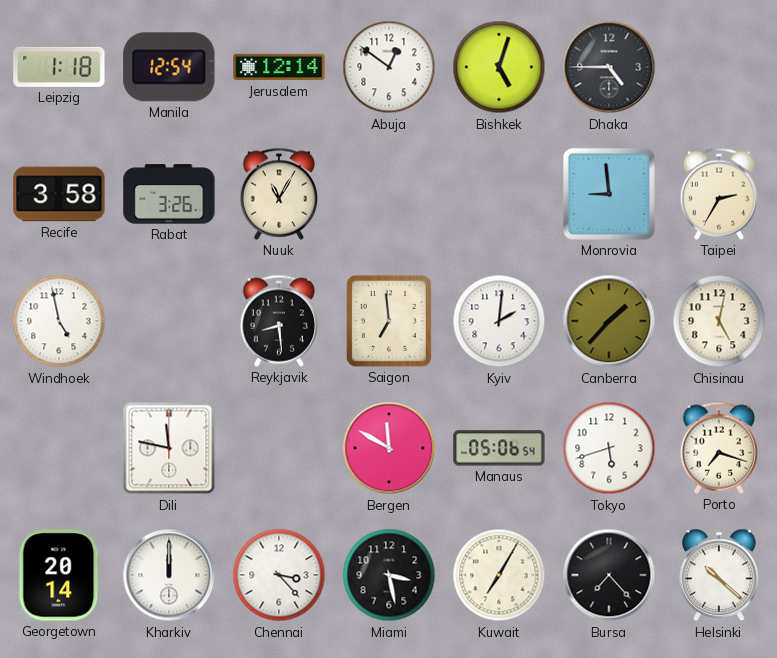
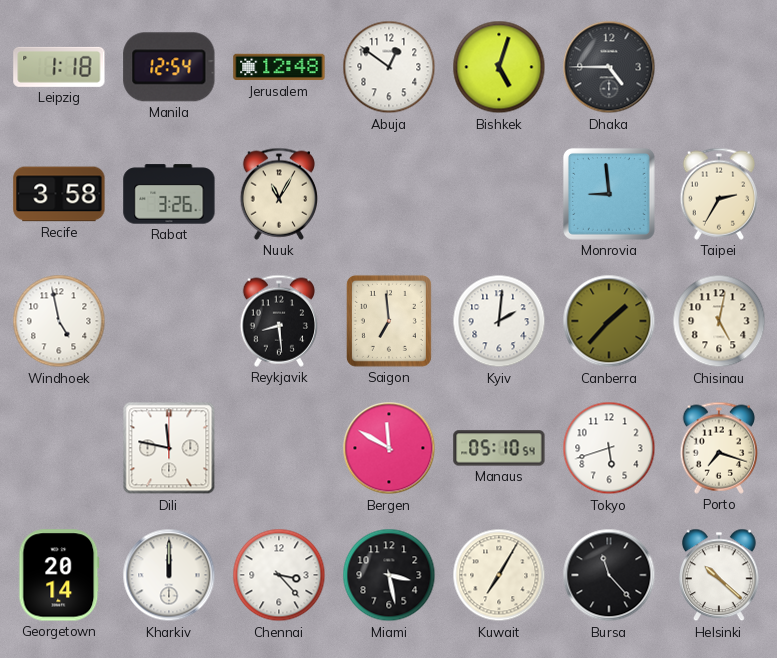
Jerusalem: 12:14 -> 12:48
Manaus: 05:06 -> 05:10
Bursa: 7:23 -> 11:23
